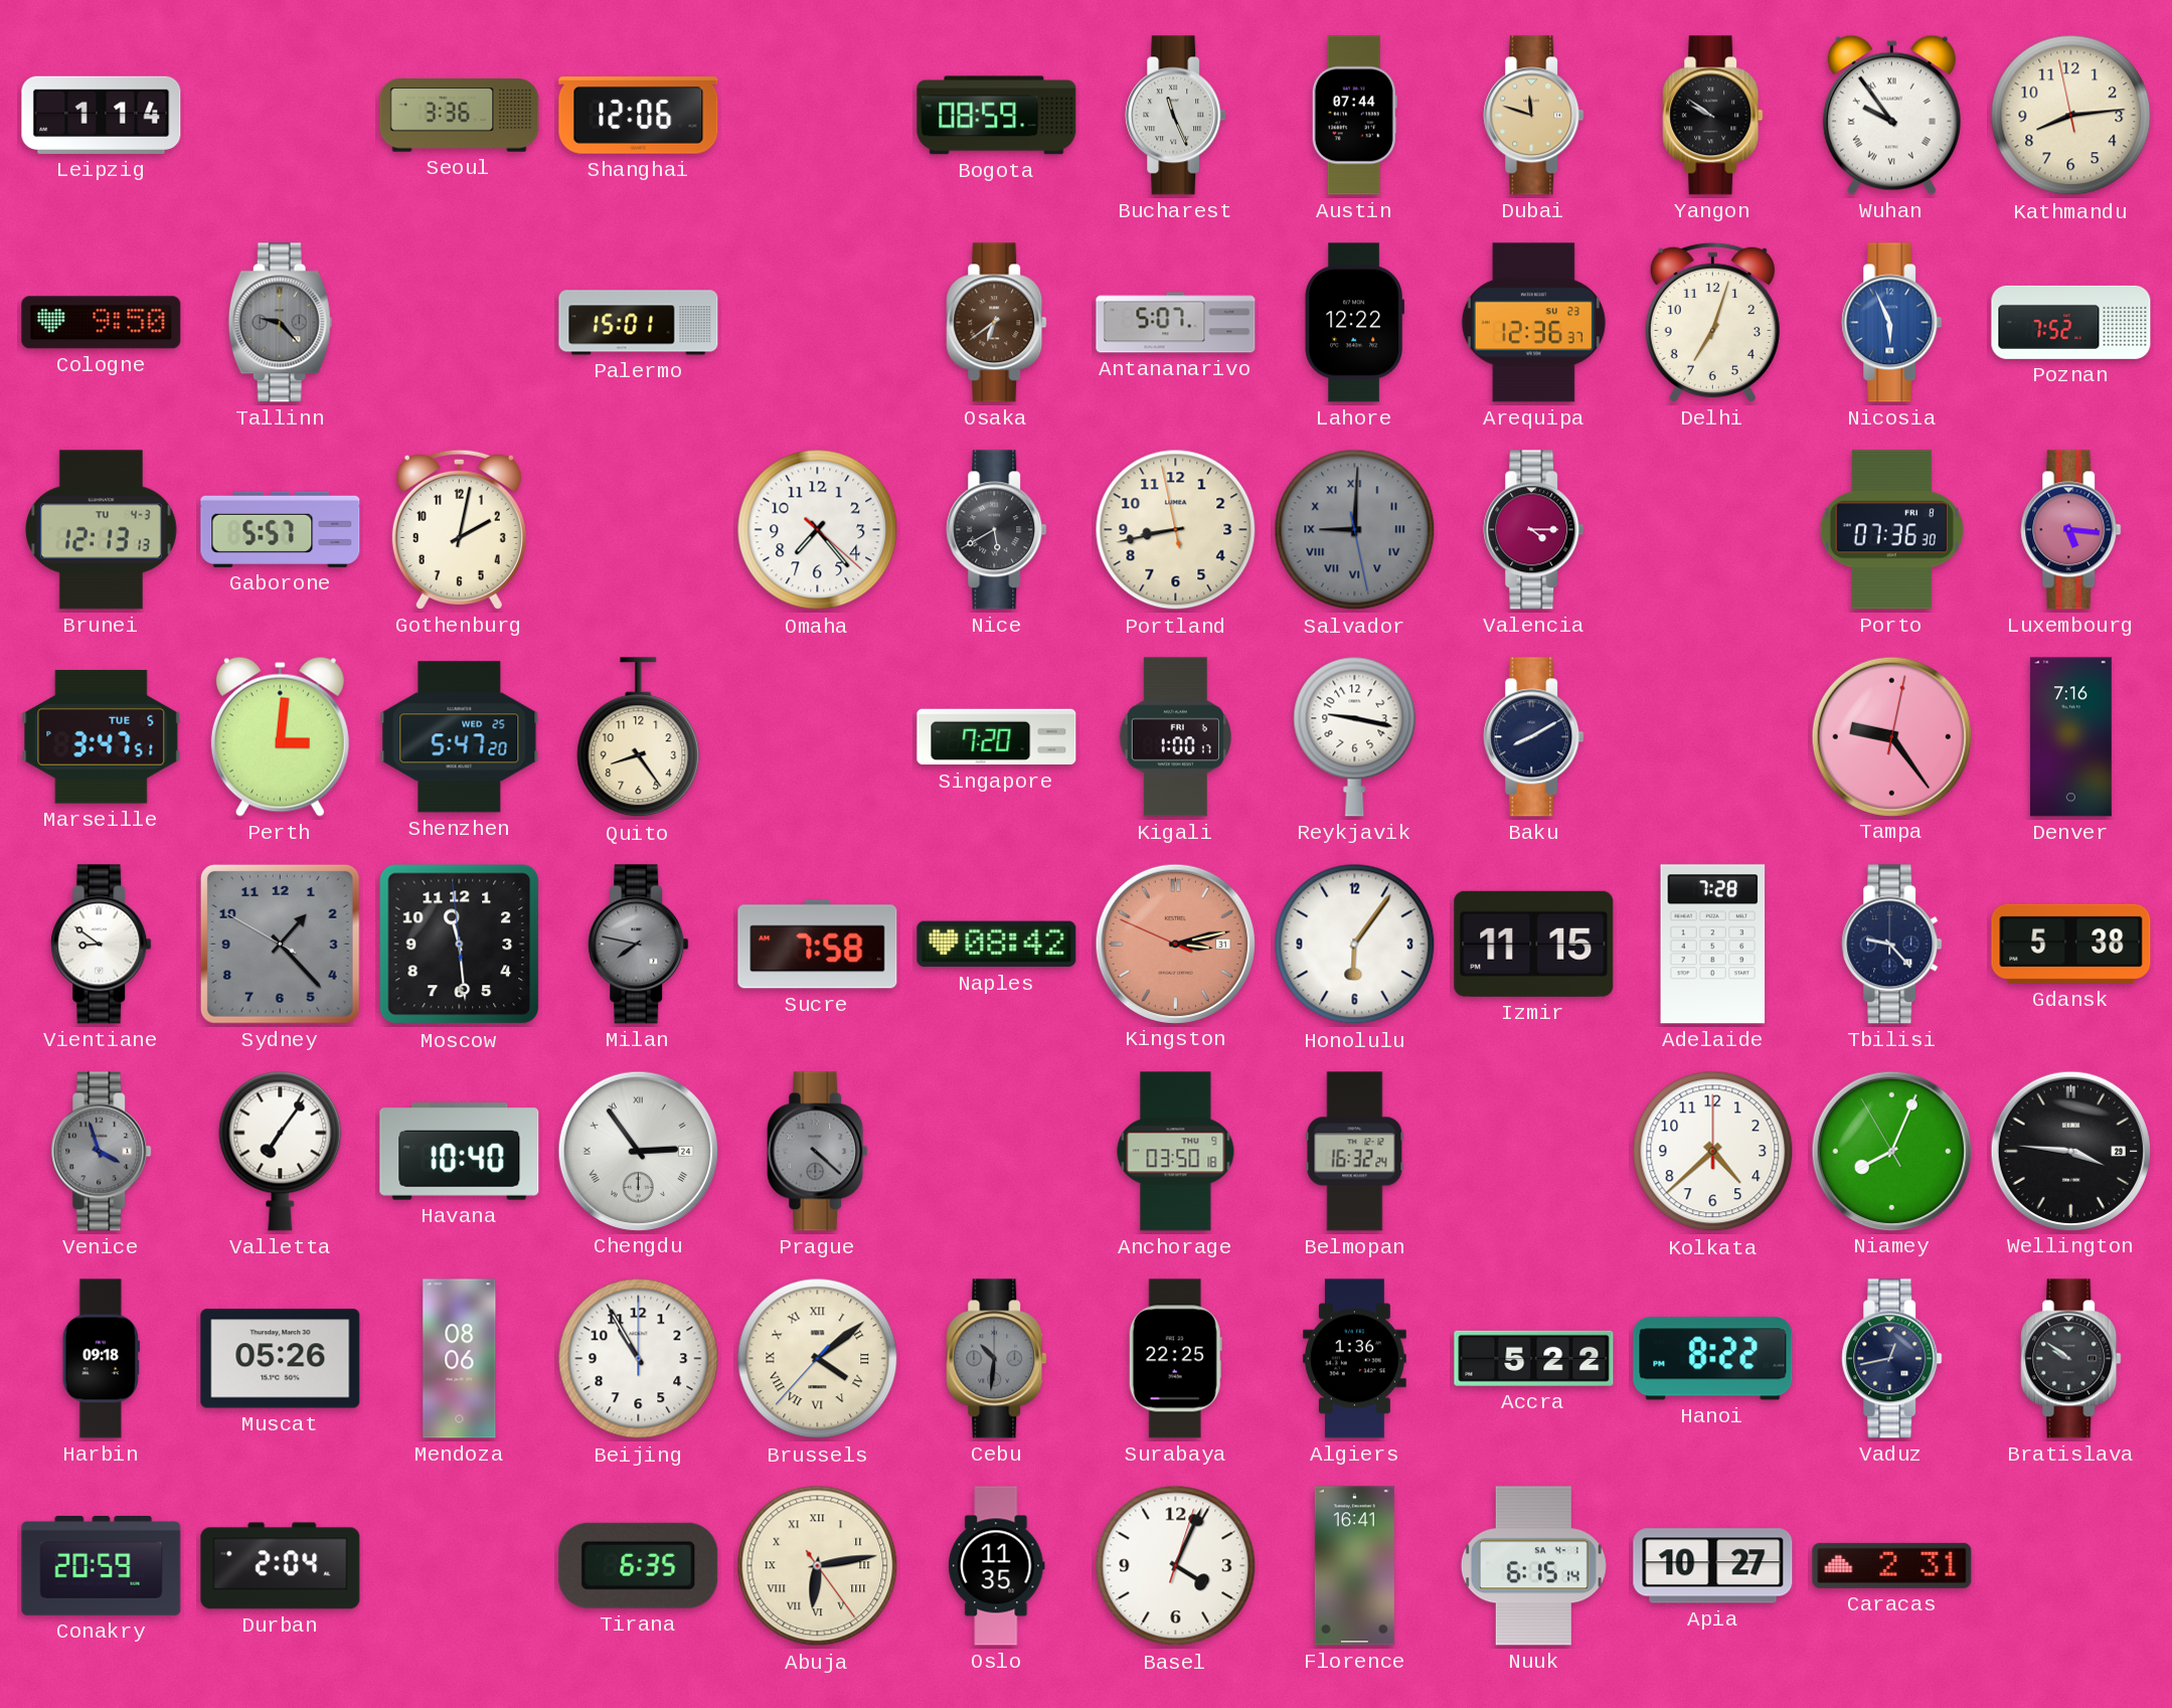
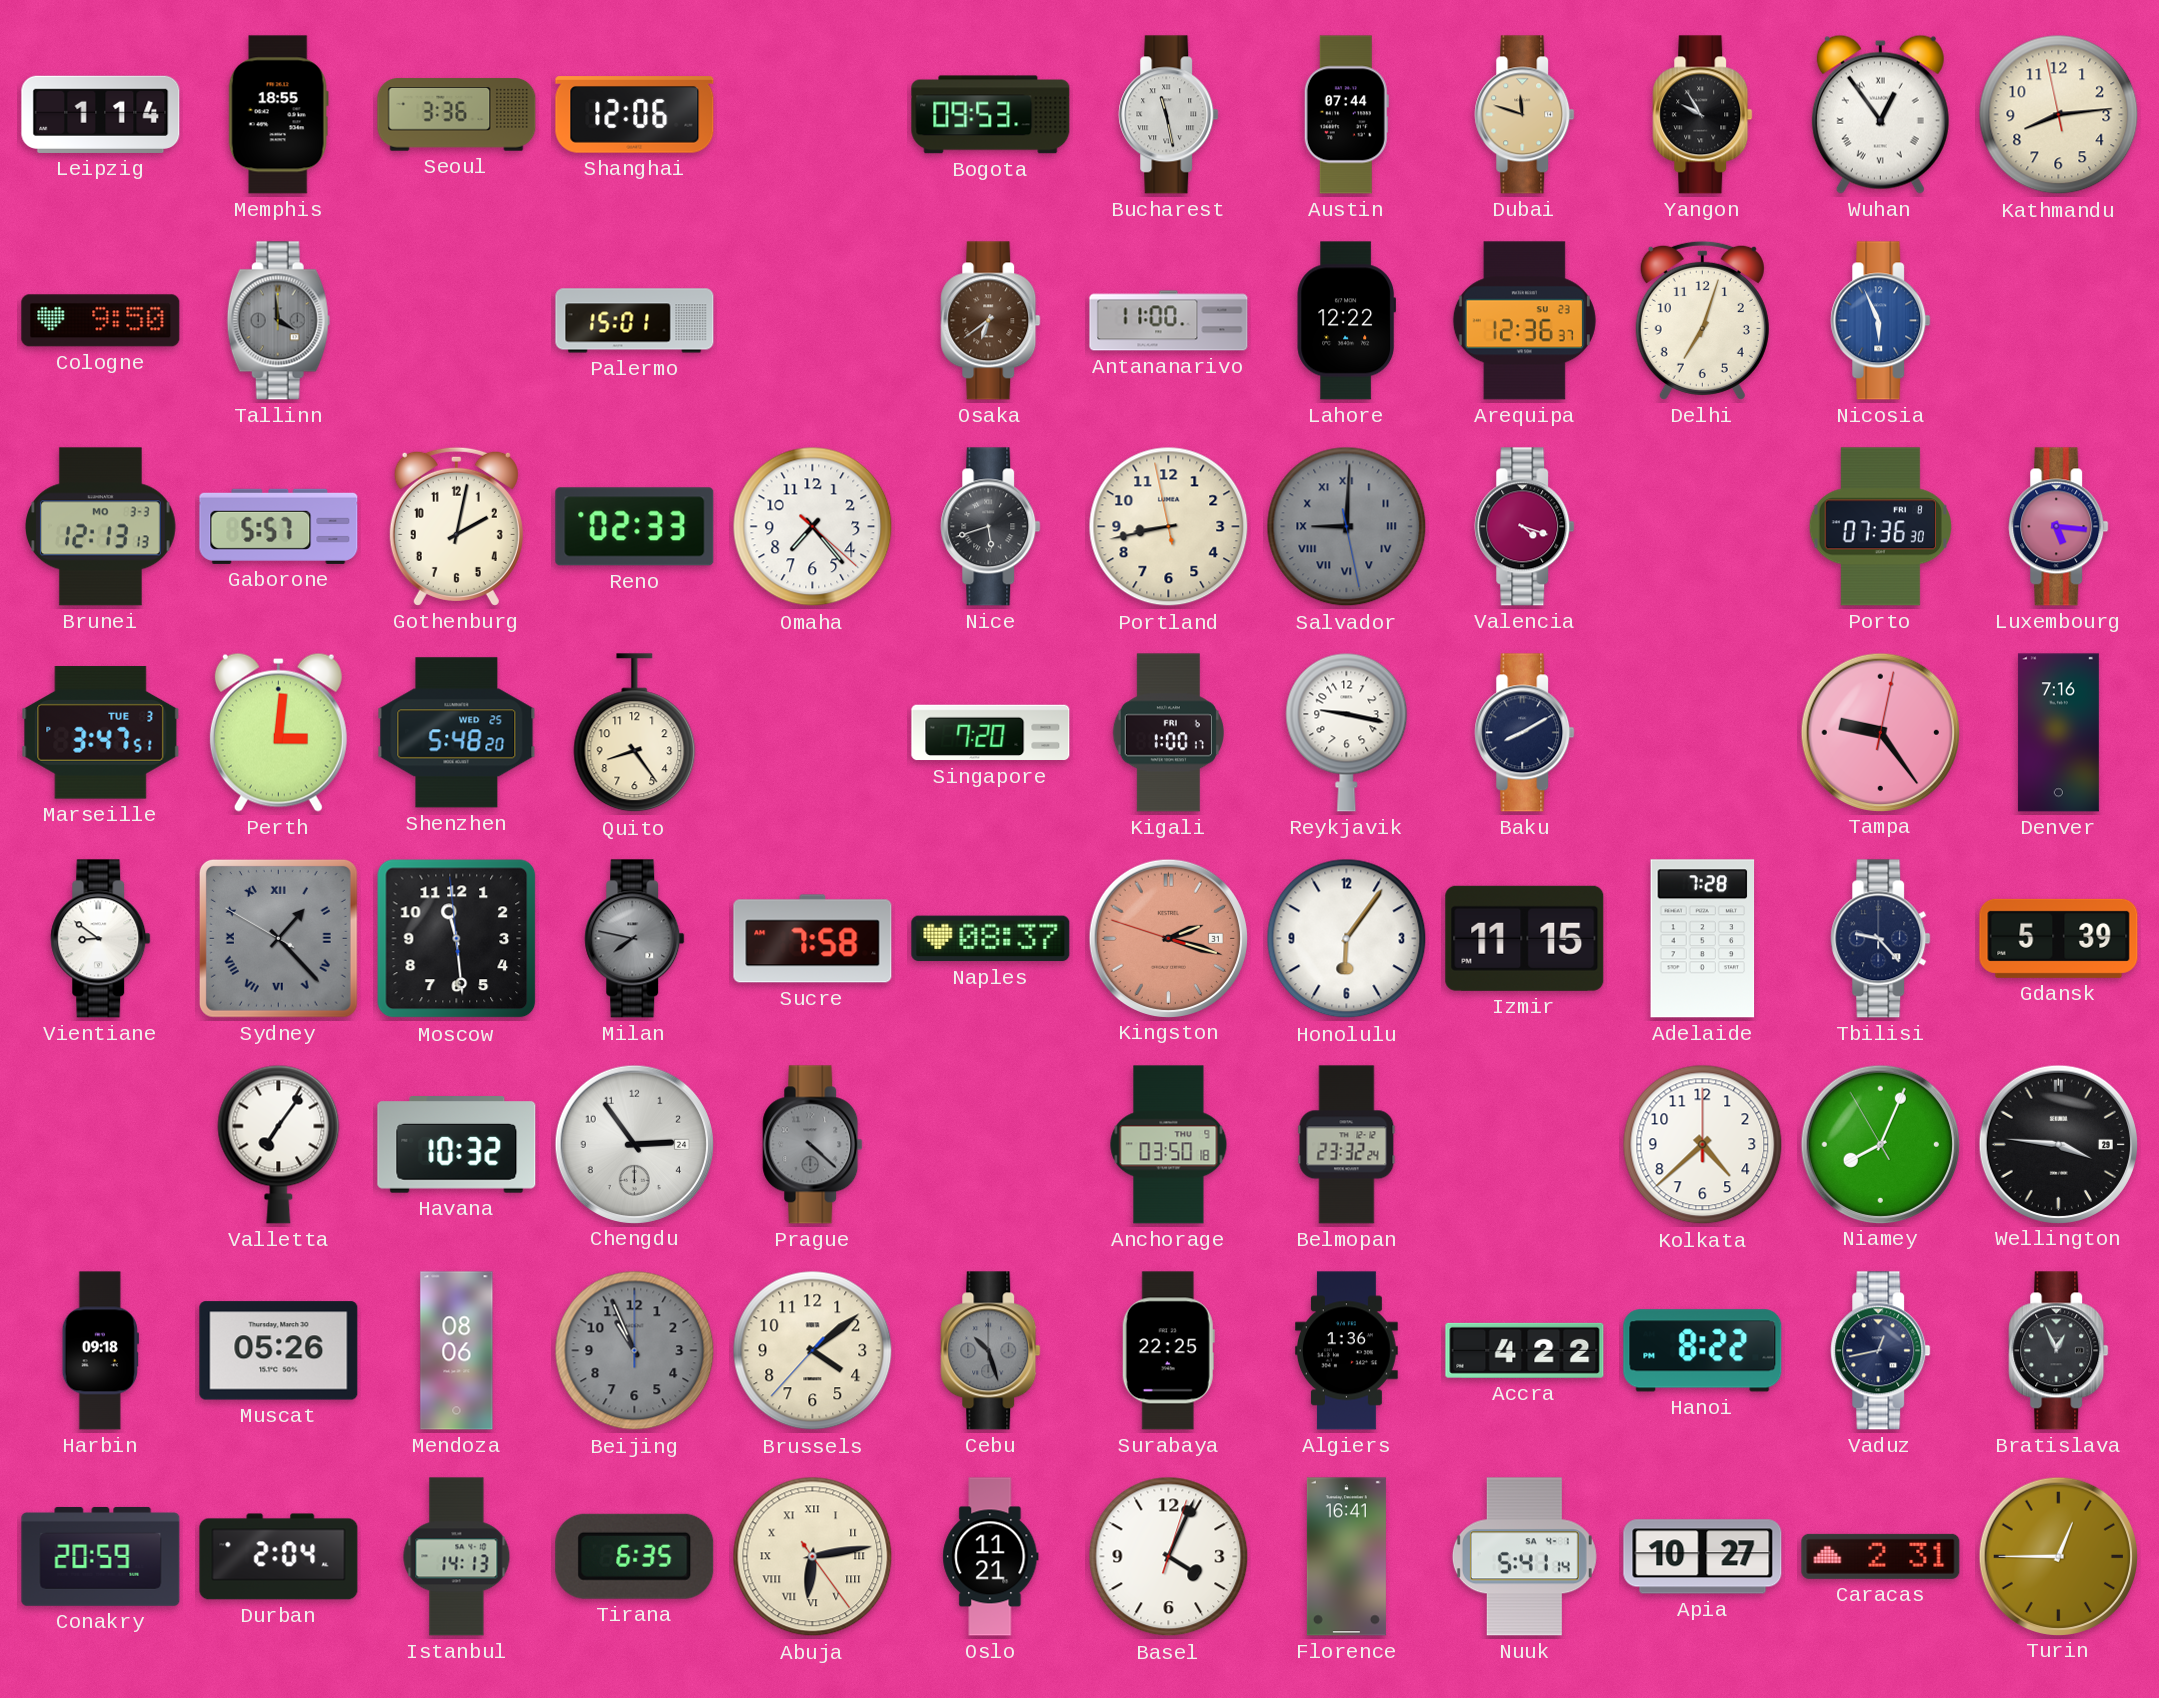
Memphis: none -> 18:55
Bogota: 08:59 -> 09:53
Bucharest: 11:26 -> 11:28
Yangon: 9:51 -> 9:55
Wuhan: 9:54 -> 12:54
Tallinn: 9:23 -> 3:59
Antananarivo: 5:07 -> 11:00
Poznan: 7:52 -> none
Brunei date: TU 4-3 -> MO 3-3
Reno: none -> 02:33
Nice: 5:40 -> 5:42
Valencia: 4:15 -> 4:18
Marseille date: TUE 5 -> TUE 3
Shenzhen: 5:47 -> 5:48
Sydney numerals: Arabic -> Roman
Naples: 08:42 -> 08:37
Kingston: 3:12 -> 2:17
Gdansk: 5:38 -> 5:39
Venice: 3:57 -> none
Havana: 10:40 -> 10:32
Chengdu numerals: Roman -> Arabic
Belmopan: 16:32 -> 23:32
Beijing: 10:55 -> 10:56
Beijing dial: white -> grey
Brussels numerals: Roman -> Arabic
Cebu: 10:31 -> 10:27
Accra: 5:22 -> 4:22
Bratislava: 9:51 -> 12:56
Istanbul: none -> 14:13
Oslo: 11:35 -> 11:21
Nuuk: 6:15 -> 5:41
Turin: none -> 12:45
